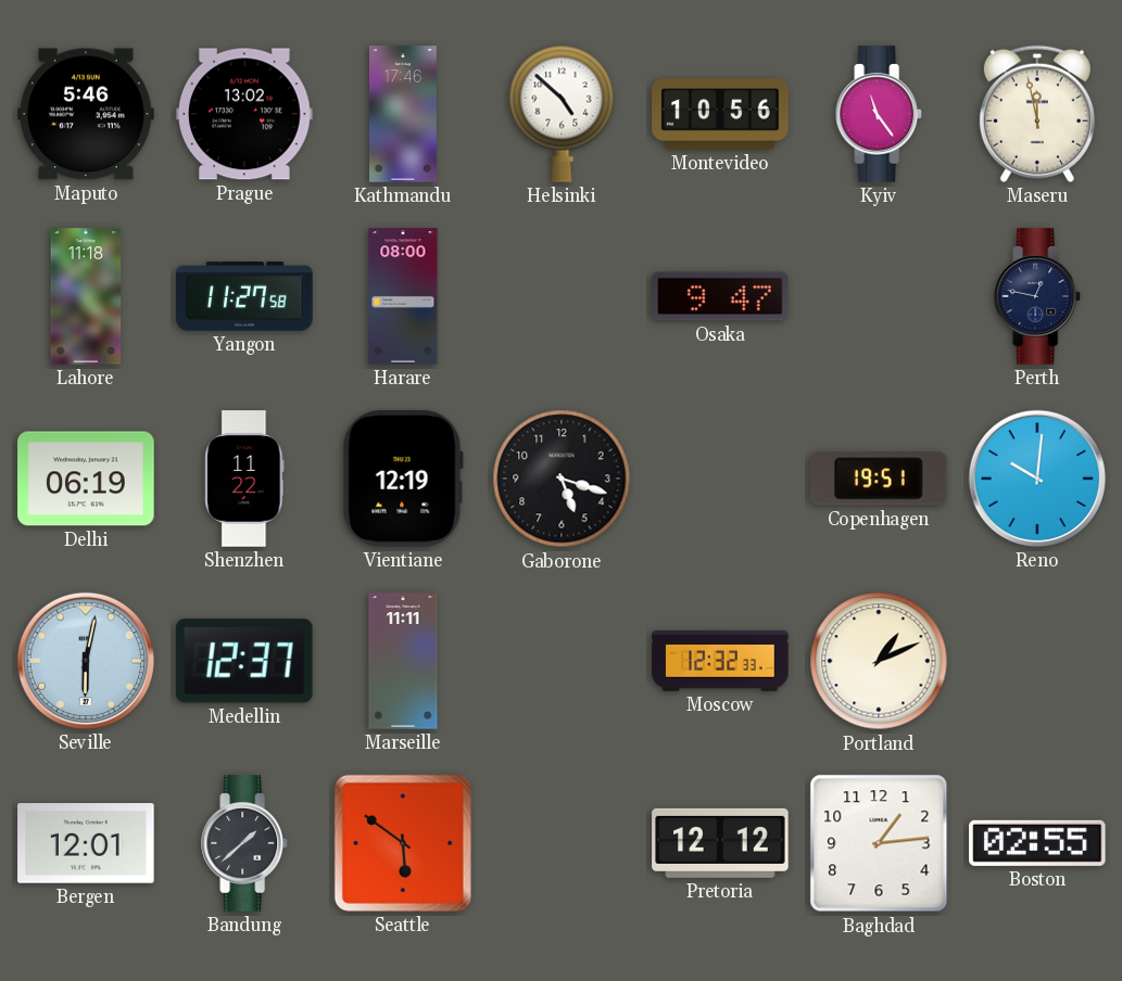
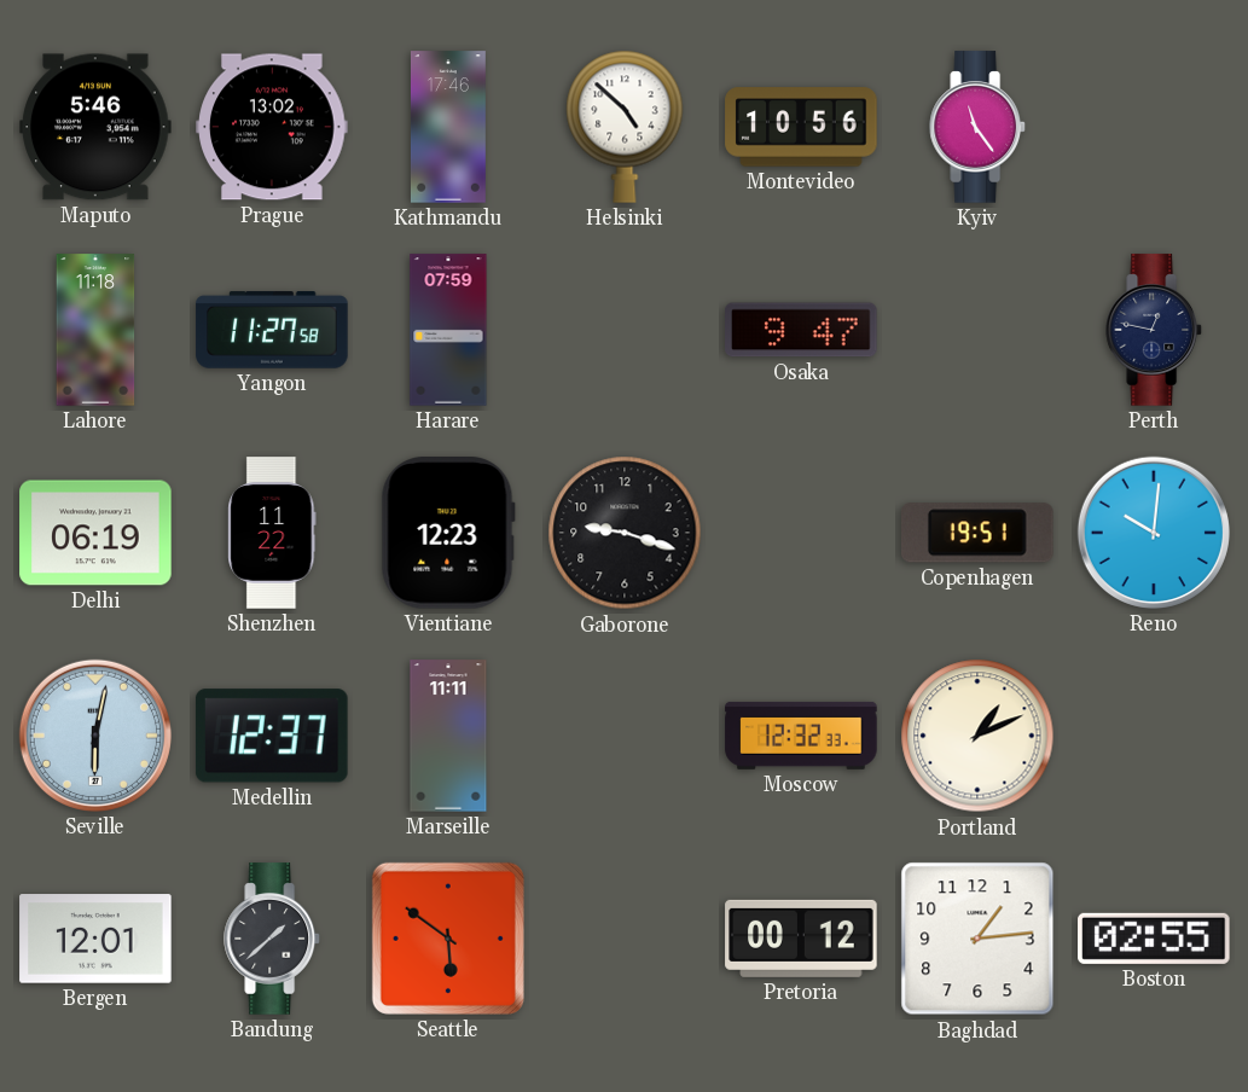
Maseru: 11:58 -> none
Harare: 08:00 -> 07:59
Vientiane: 12:19 -> 12:23
Gaborone: 5:18 -> 9:18
Pretoria: 12:12 -> 00:12
